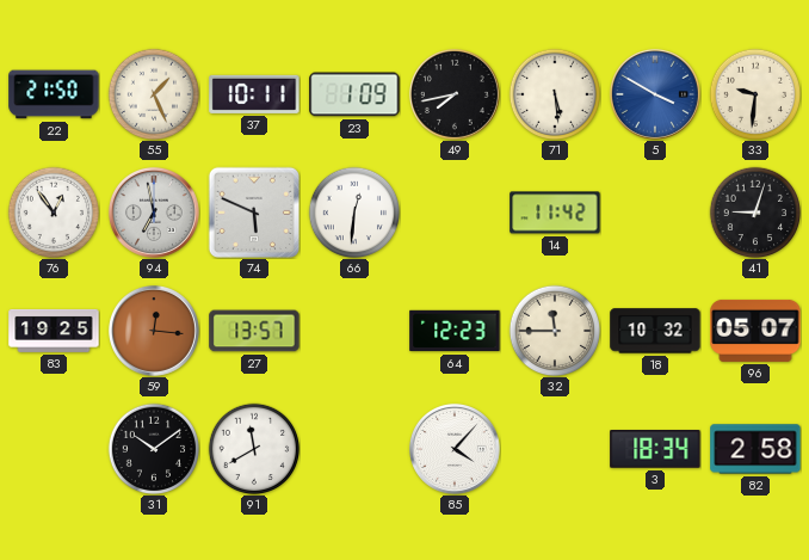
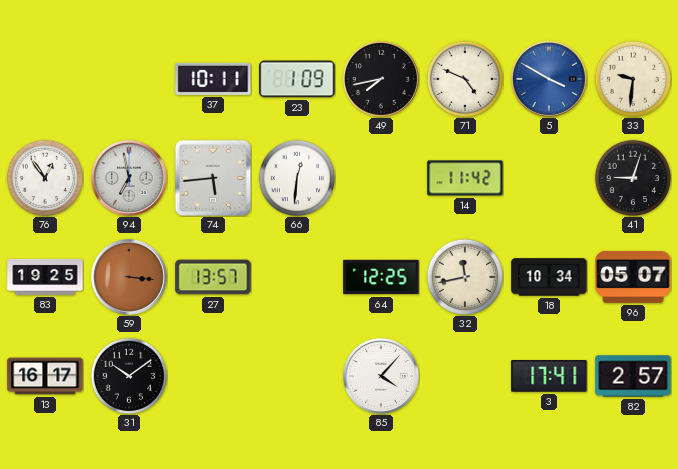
22: 21:50 -> none
55: 1:26 -> none
71: 5:29 -> 4:49
74: 5:49 -> 5:44
59: 12:16 -> 3:16
64: 12:23 -> 12:25
32: 11:45 -> 11:43
18: 10:32 -> 10:34
13: none -> 16:17
91: 11:40 -> none
3: 18:34 -> 17:41
82: 2:58 -> 2:57
